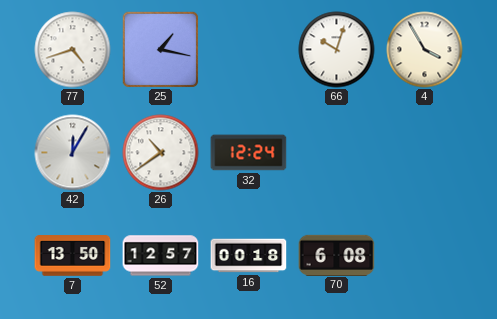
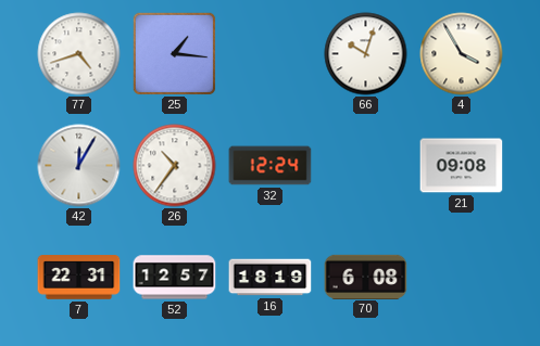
25: 1:17 -> 1:16
26: 10:39 -> 10:36
21: none -> 09:08
7: 13:50 -> 22:31
16: 00:18 -> 18:19
